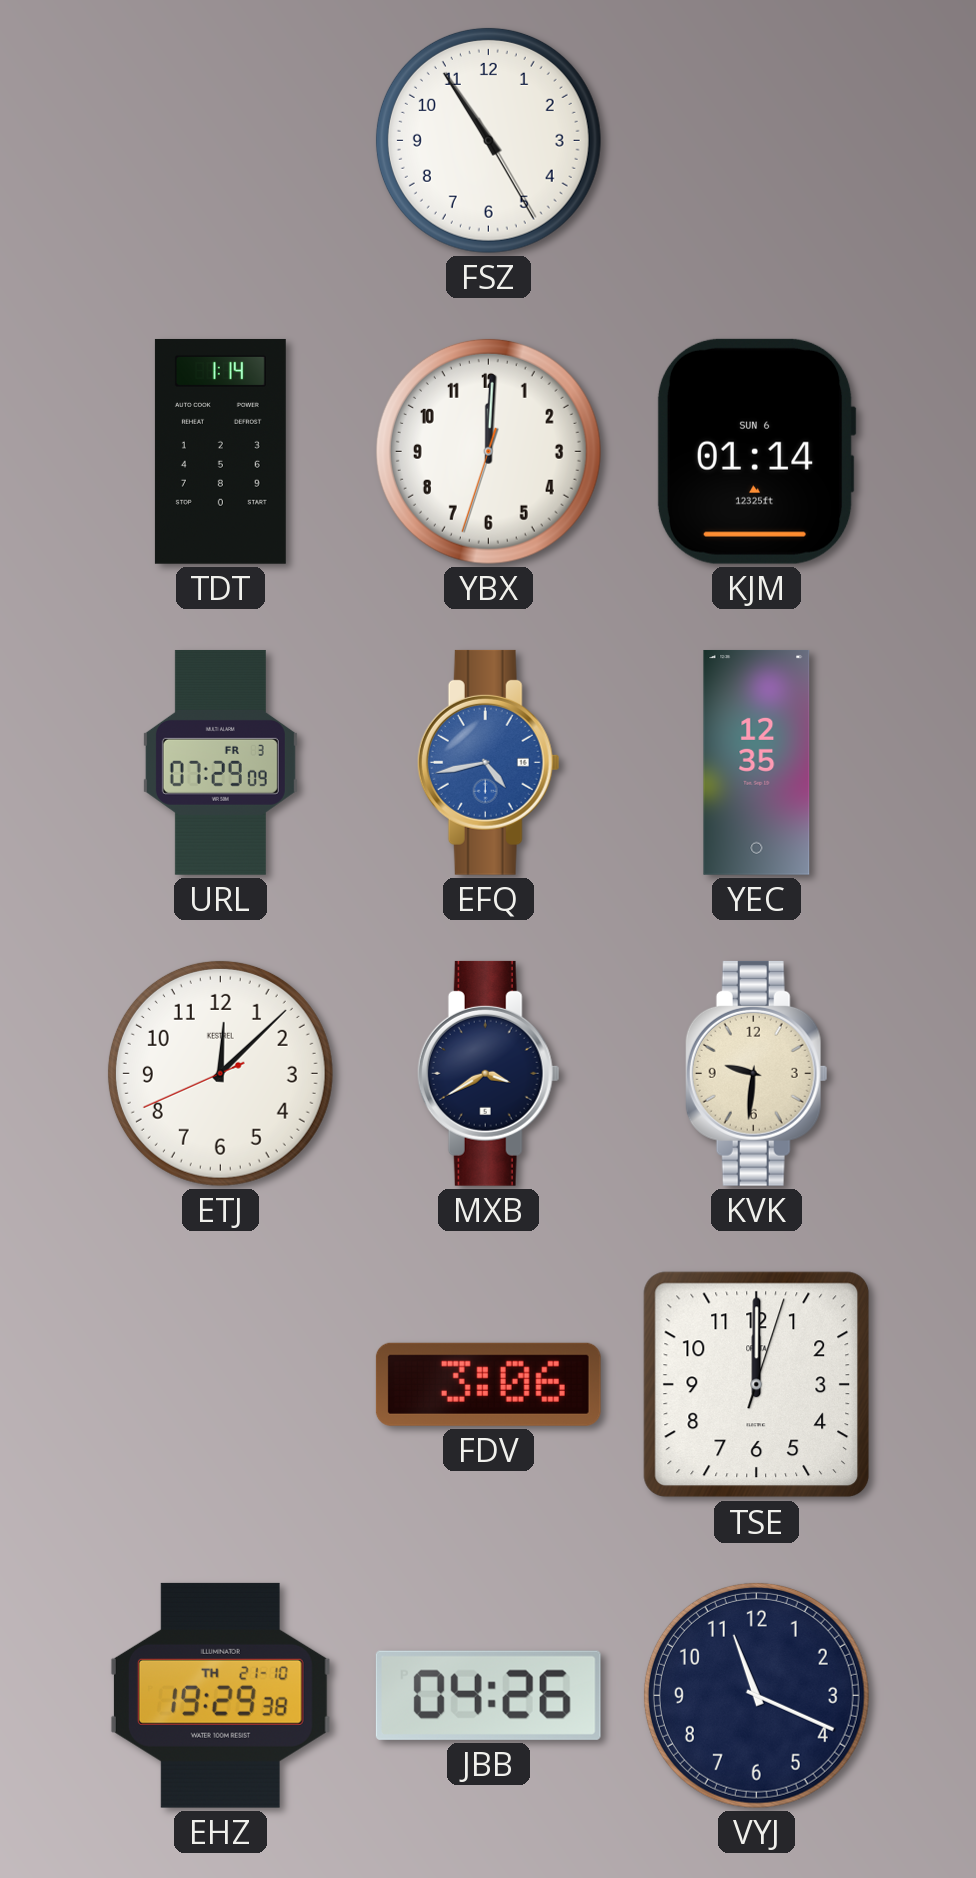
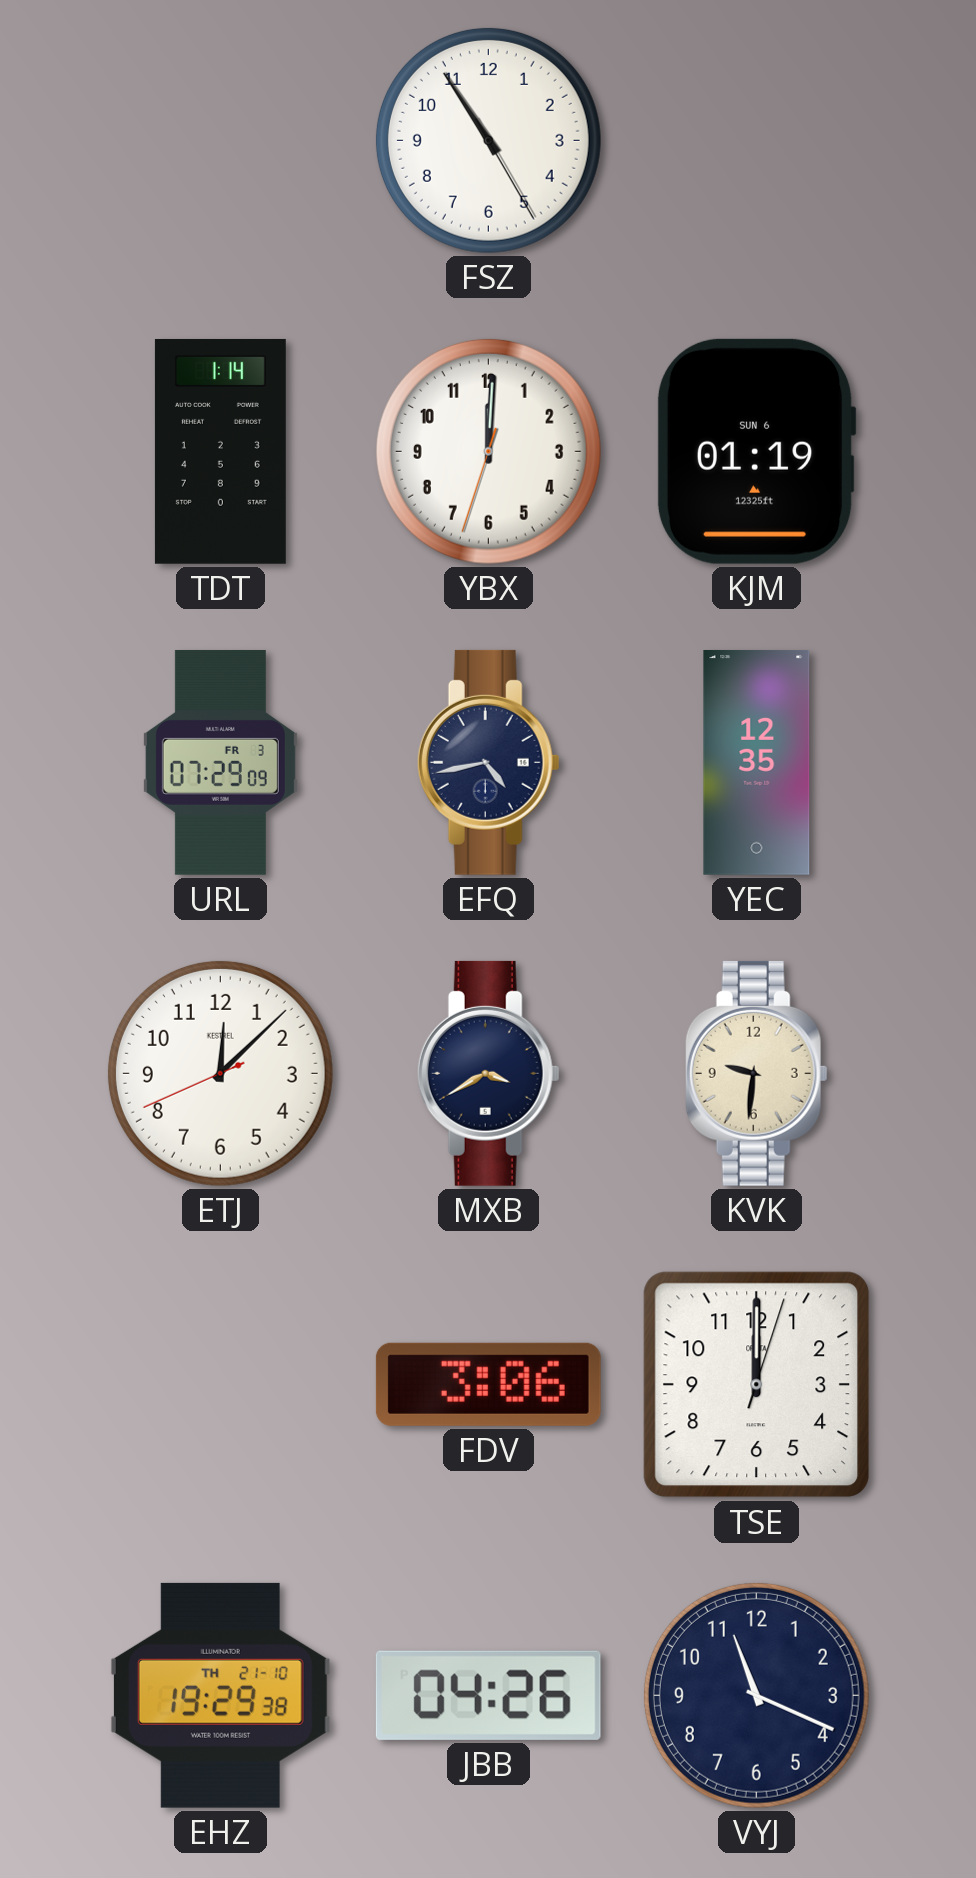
KJM: 01:14 -> 01:19
EFQ dial: blue -> navy
